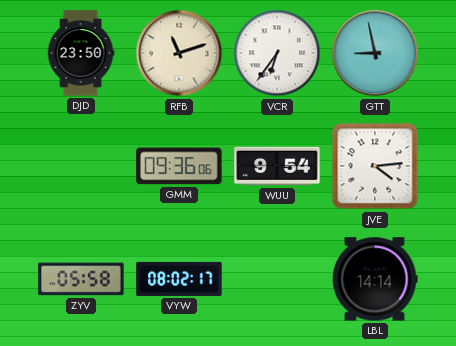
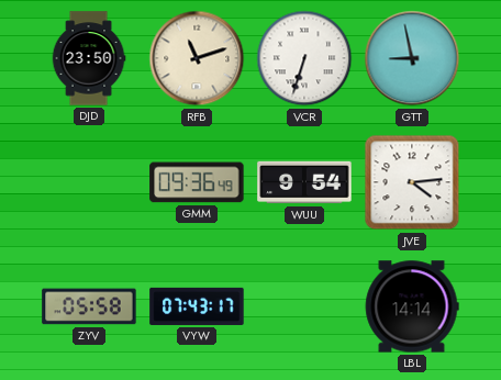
VCR: 6:36 -> 6:33
GMM: 09:36:06 -> 09:36:49
VYW: 08:02 -> 07:43
